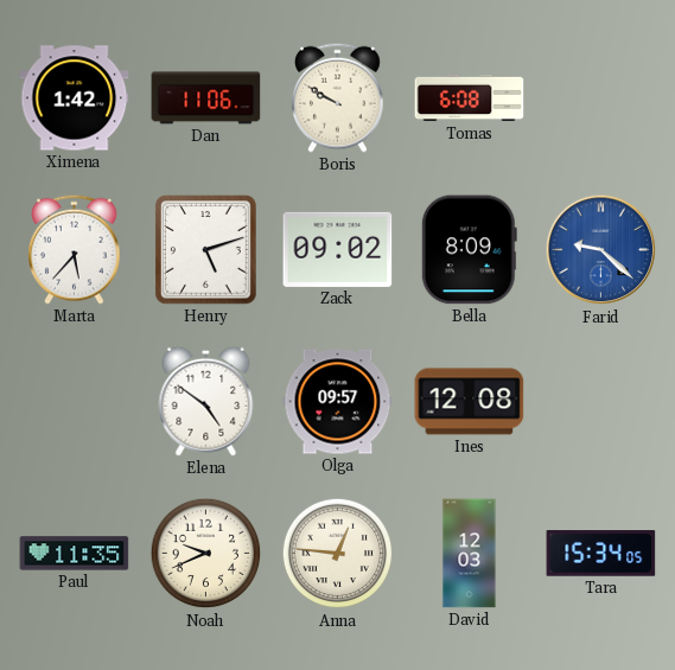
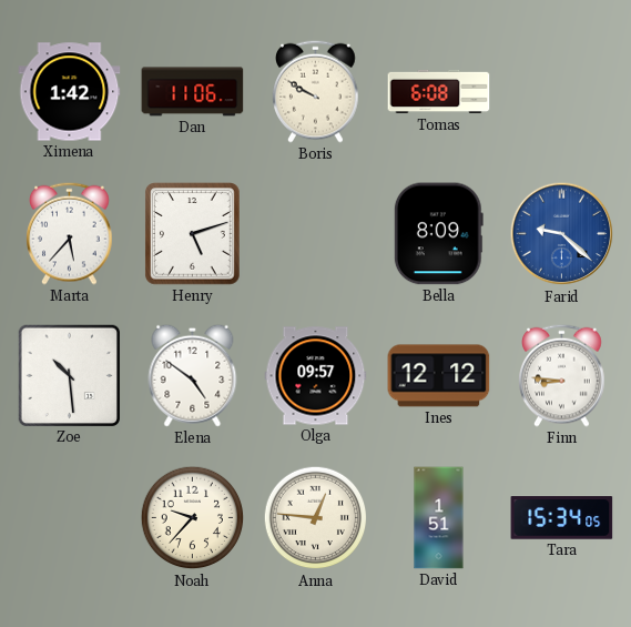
Zack: 09:02 -> none
Zoe: none -> 10:29
Ines: 12:08 -> 12:12
Finn: none -> 8:46
Paul: 11:35 -> none
Noah: 9:41 -> 9:37
David: 12:03 -> 1:51
